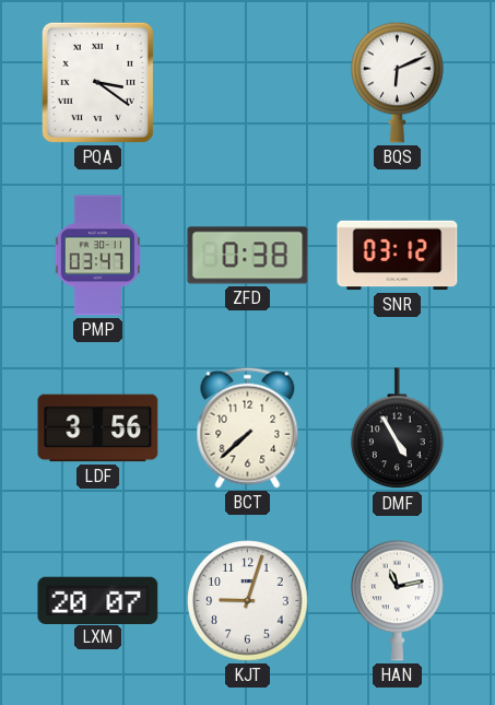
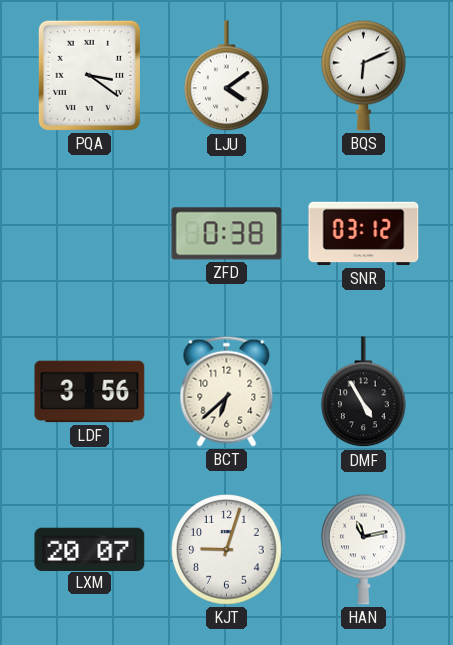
LJU: none -> 4:09
PMP: 03:47 -> none
BCT: 7:38 -> 6:38
